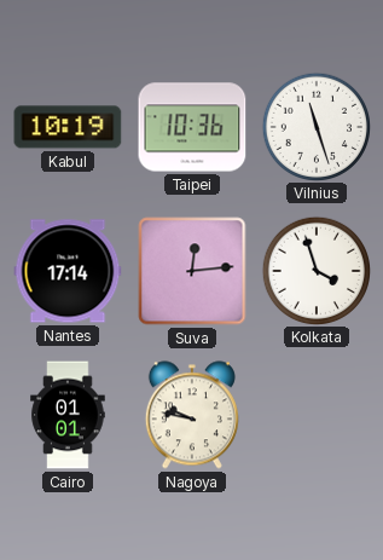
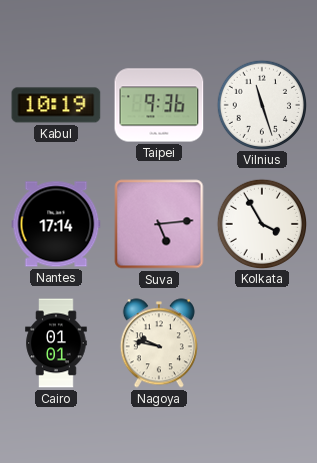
Taipei: 10:36 -> 9:36
Suva: 12:14 -> 5:14
Kolkata: 3:57 -> 3:55
